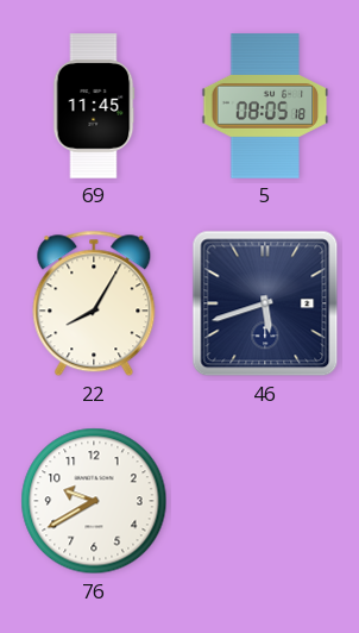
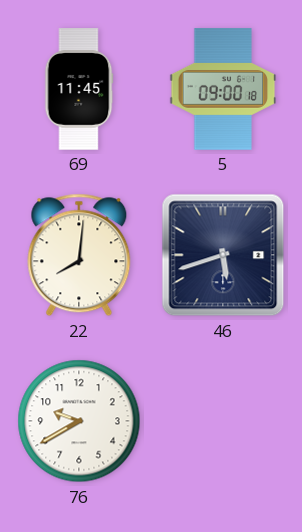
5: 08:05 -> 09:00
22: 8:05 -> 8:01
